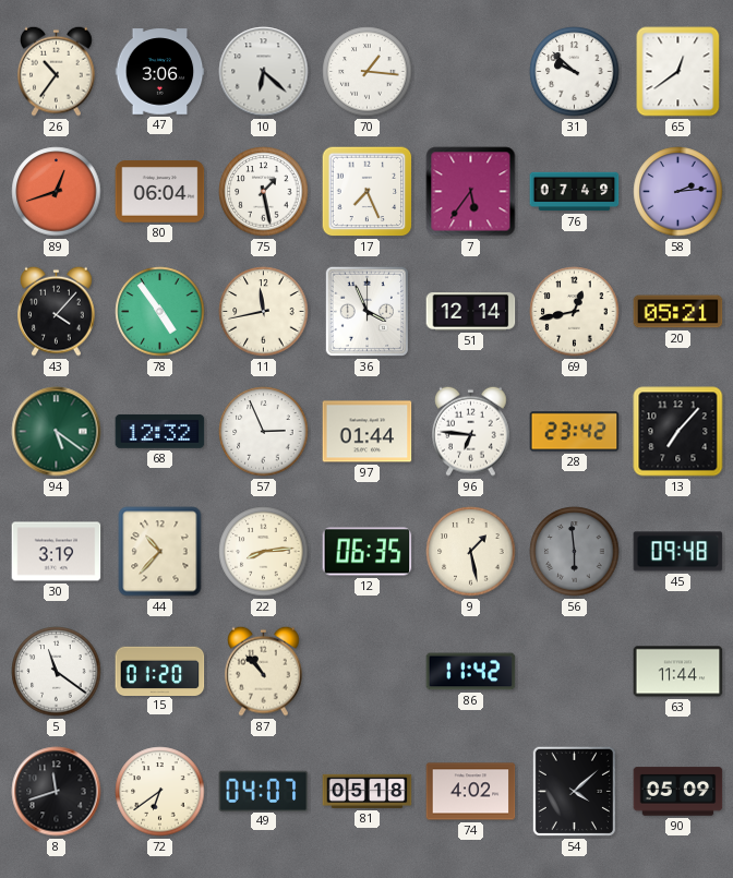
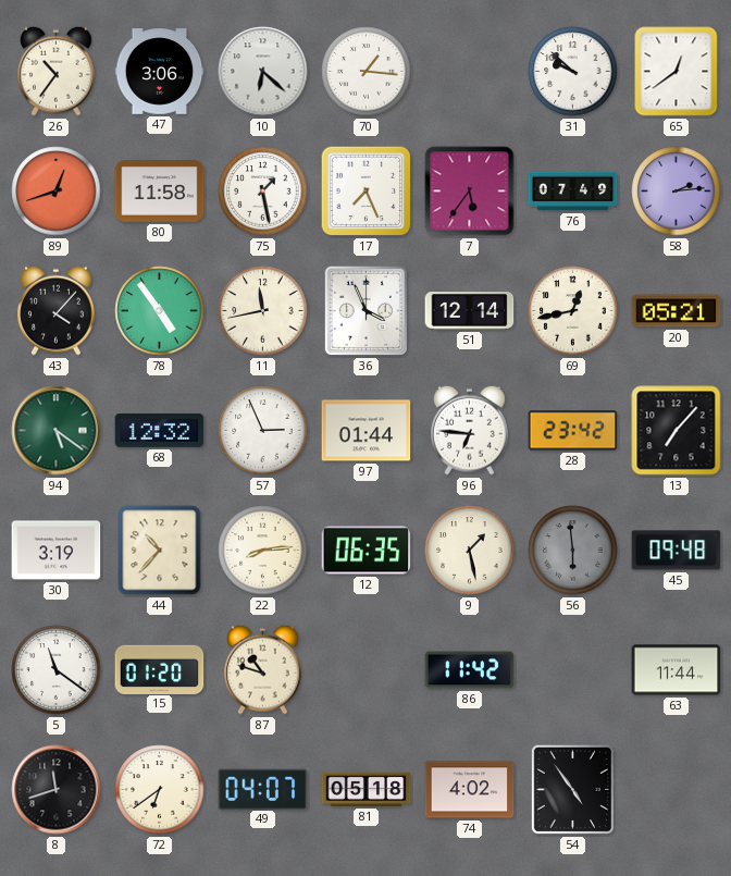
80: 06:04 -> 11:58
87: 10:53 -> 10:48
54: 4:08 -> 4:54
90: 05:09 -> none
